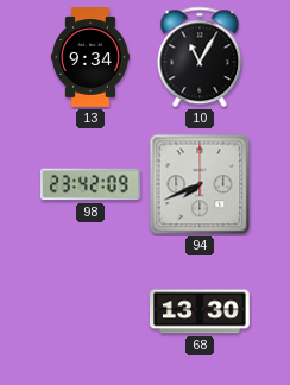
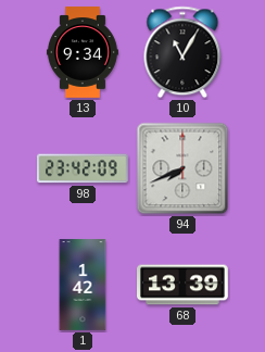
1: none -> 1:42
68: 13:30 -> 13:39
